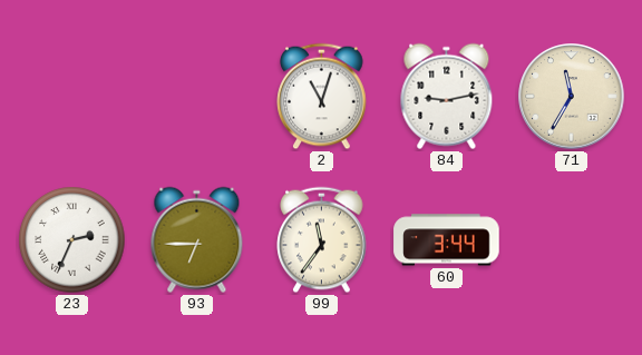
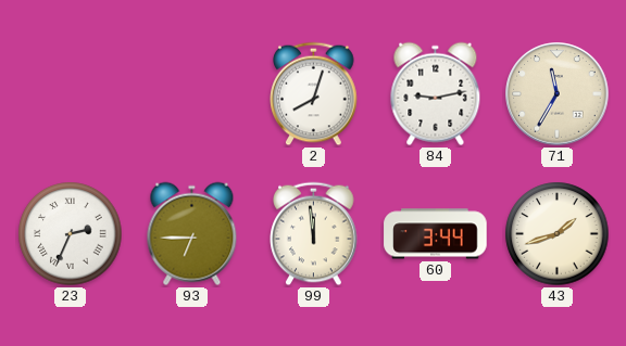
2: 11:03 -> 8:03
99: 11:36 -> 11:59
43: none -> 1:42
